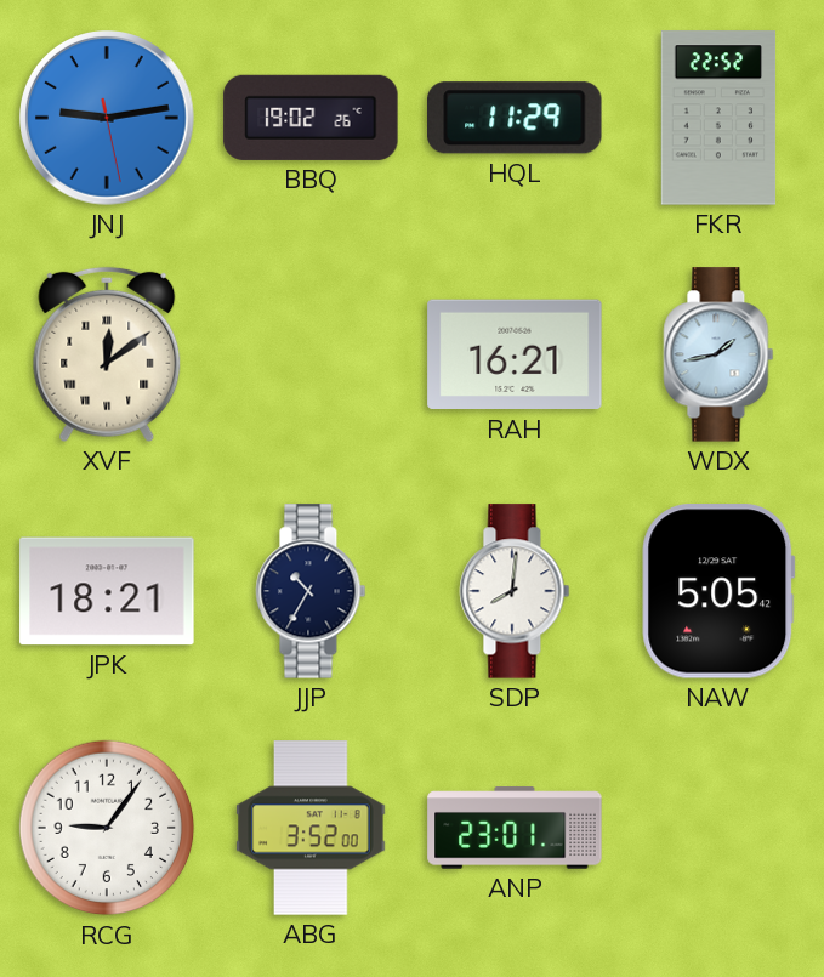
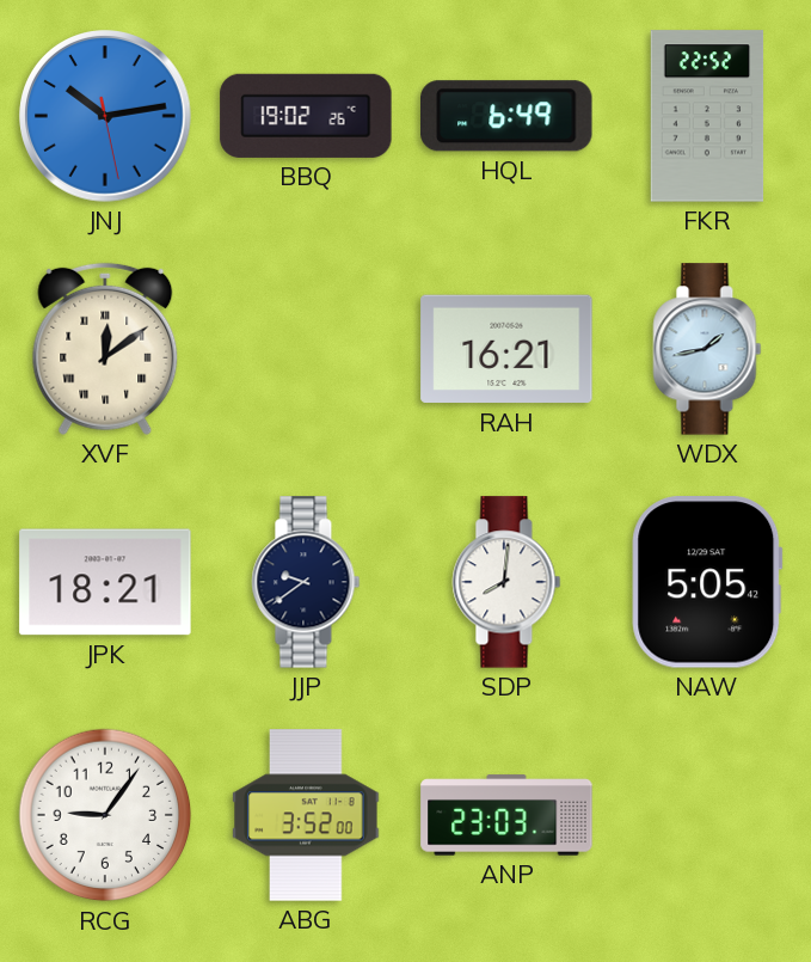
JNJ: 9:13 -> 10:13
HQL: 11:29 -> 6:49
JJP: 10:35 -> 9:39
ANP: 23:01 -> 23:03
